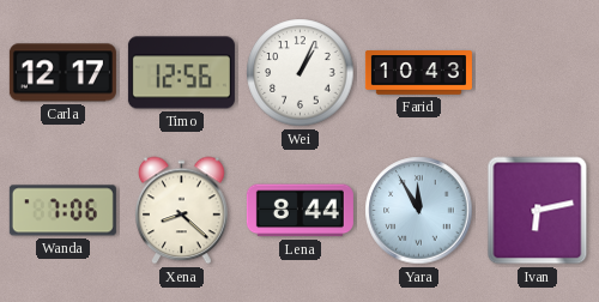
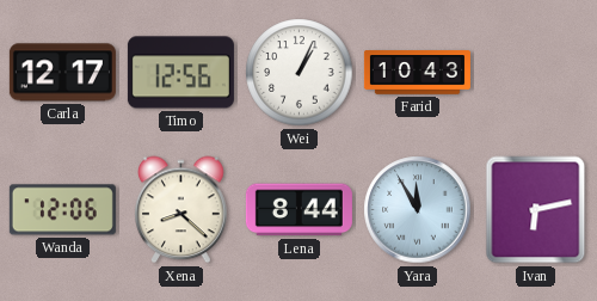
Wanda: 7:06 -> 12:06
